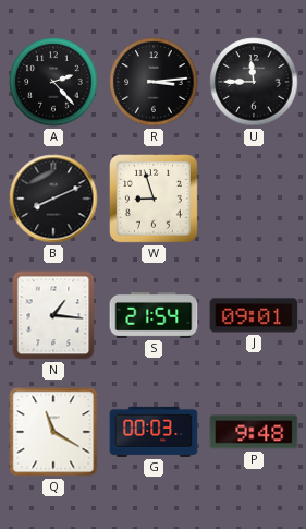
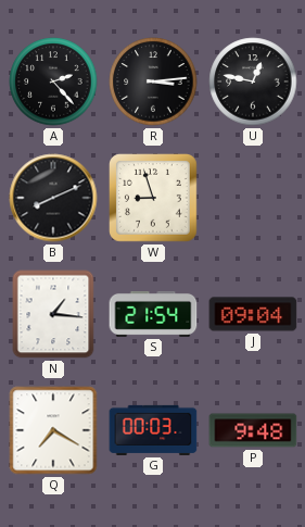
U: 11:45 -> 12:47
J: 09:01 -> 09:04
Q: 11:20 -> 7:20
